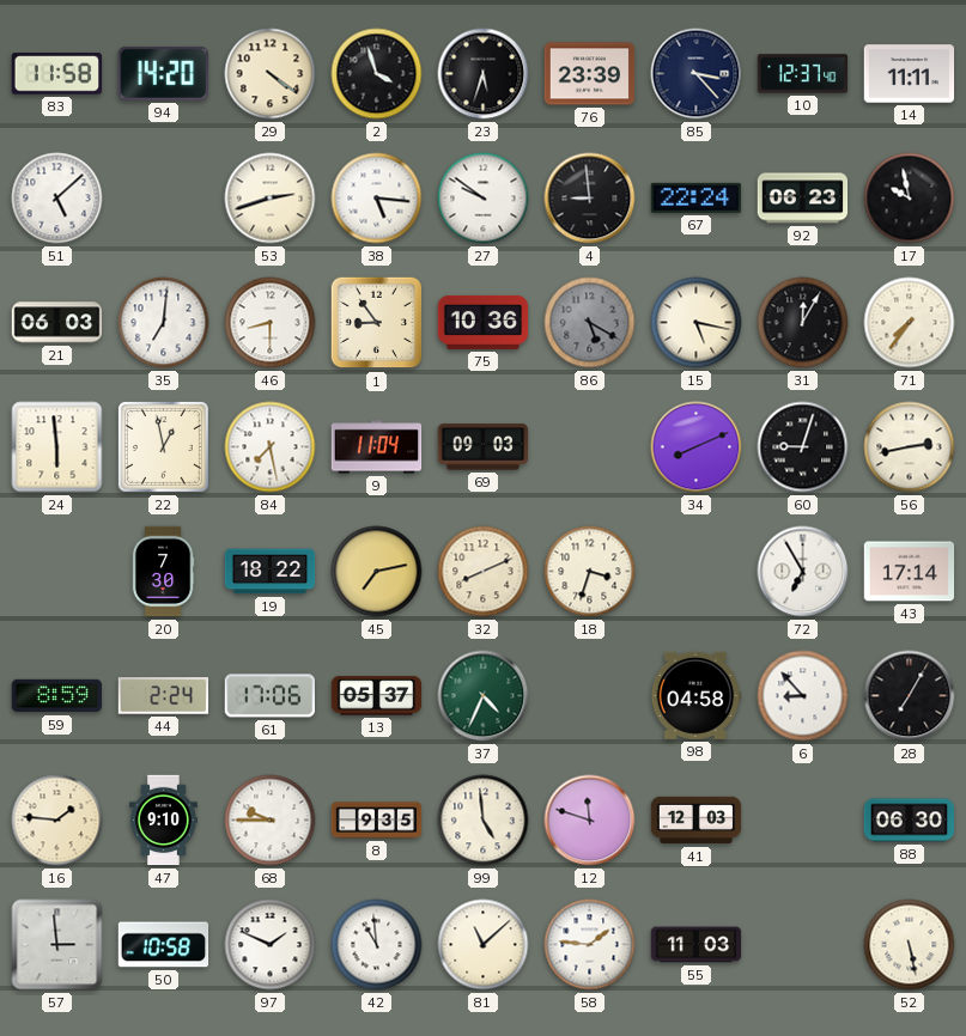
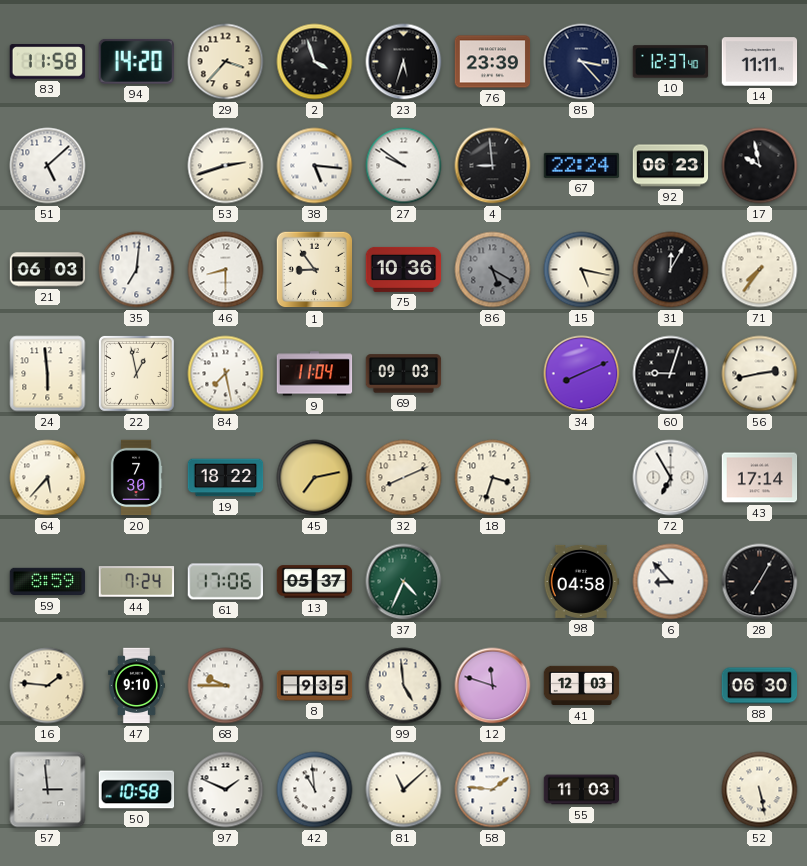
29: 4:21 -> 3:37
64: none -> 5:37
44: 2:24 -> 7:24
